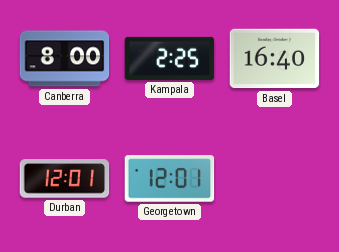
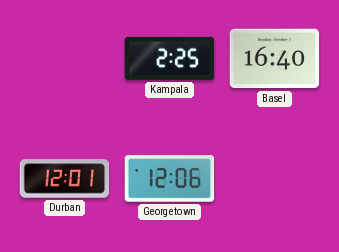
Canberra: 8:00 -> none
Georgetown: 12:01 -> 12:06
